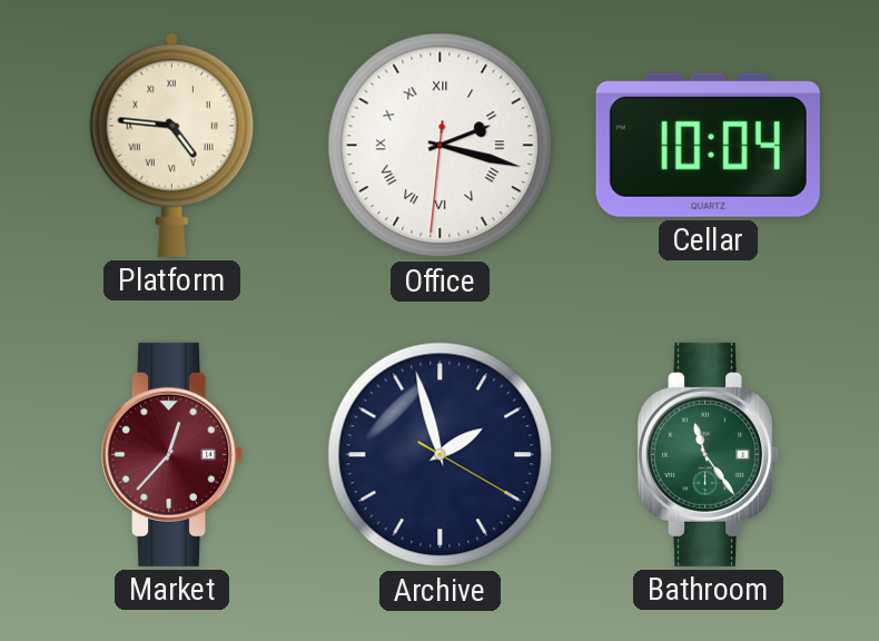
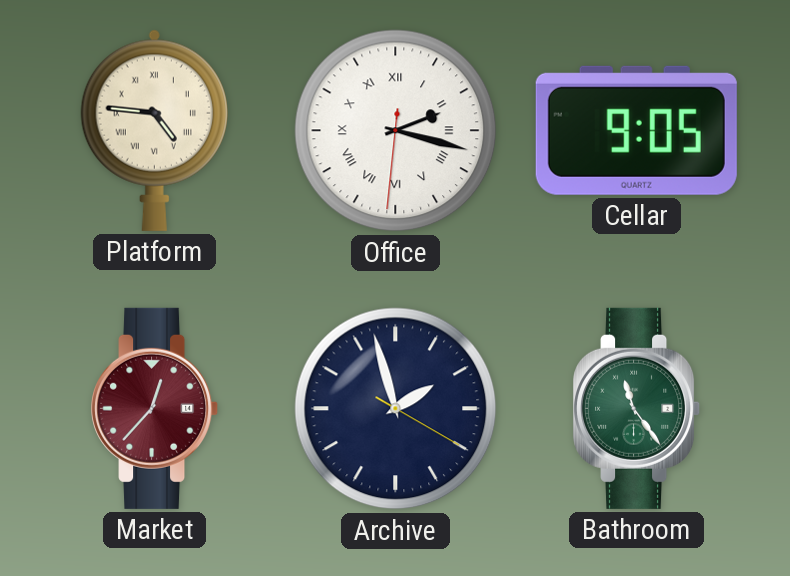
Cellar: 10:04 -> 9:05
